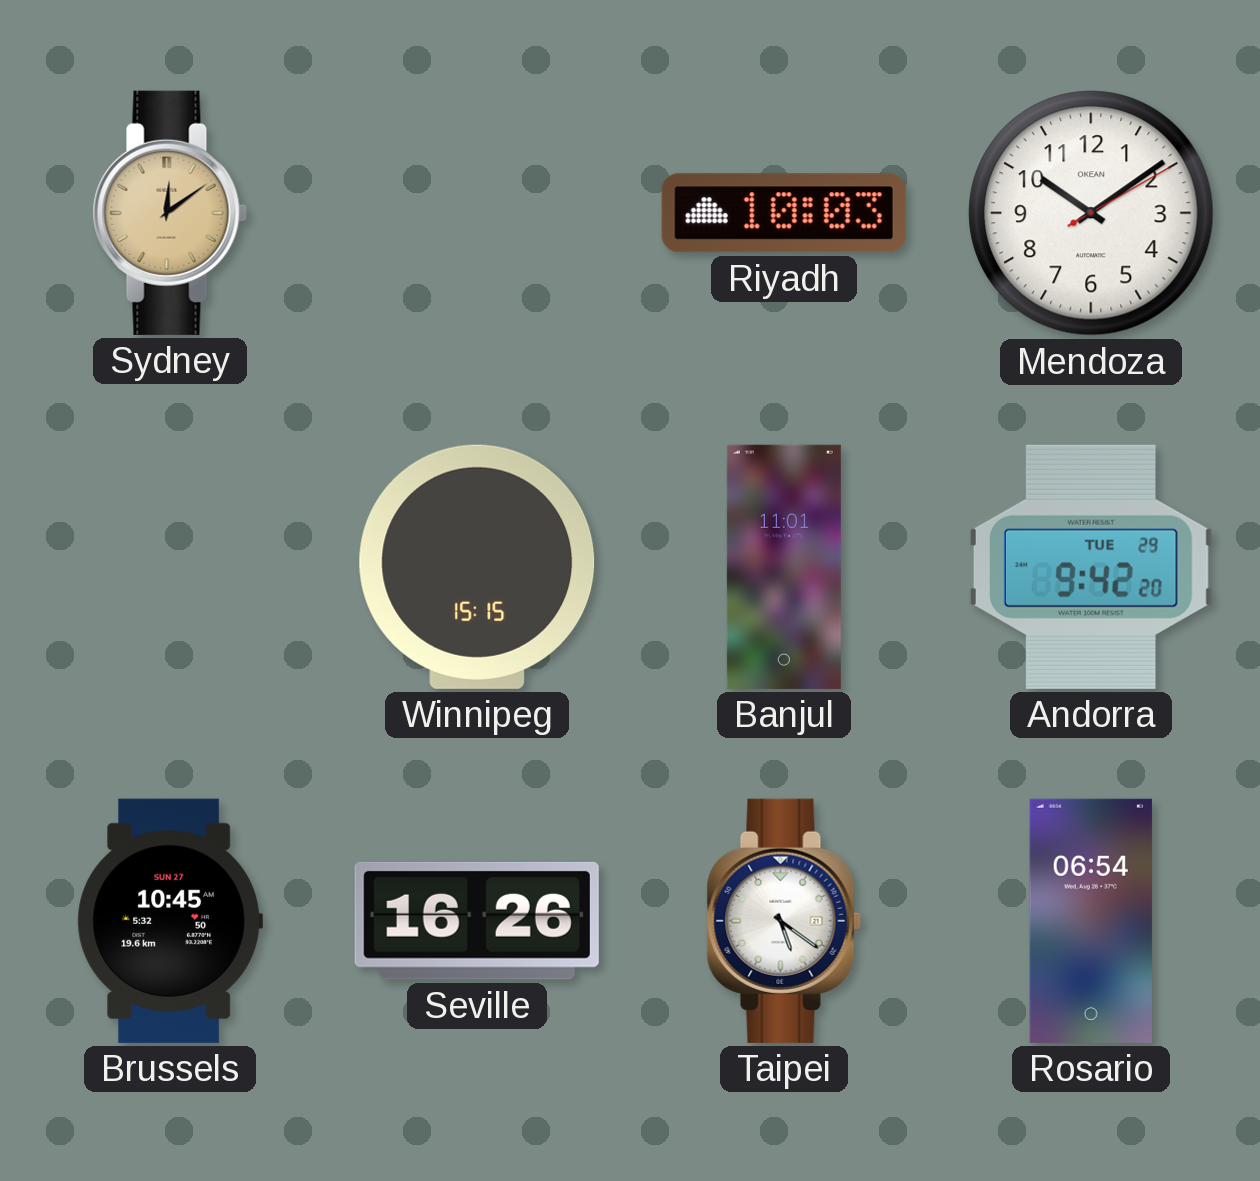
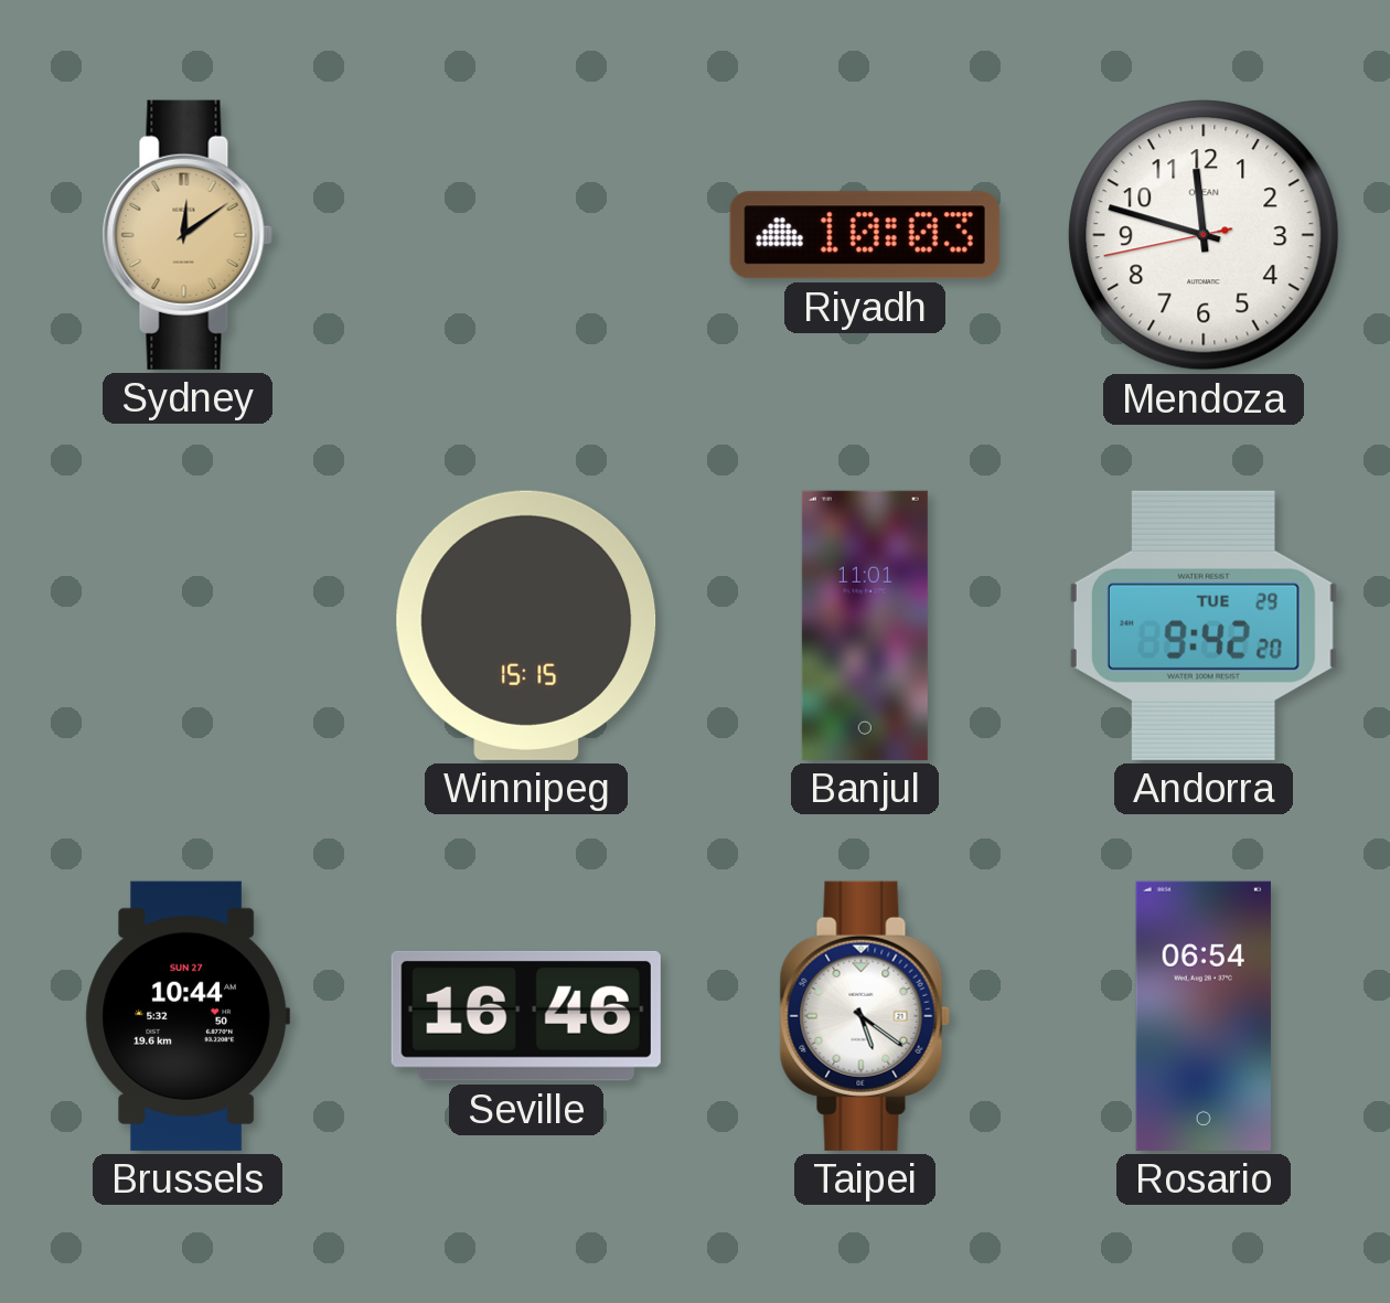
Mendoza: 10:09 -> 11:47
Brussels: 10:45 -> 10:44
Seville: 16:26 -> 16:46
